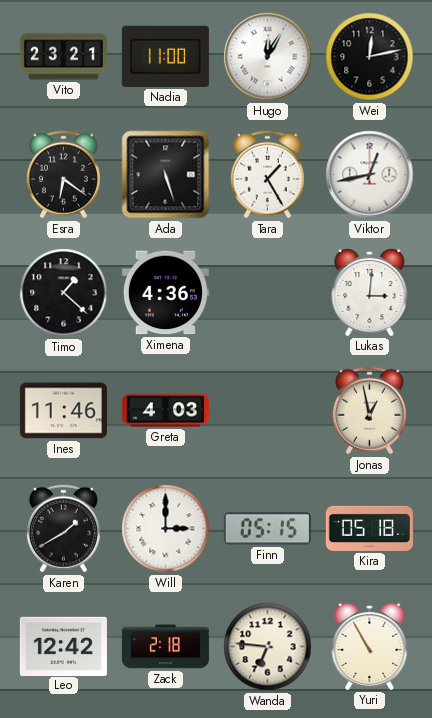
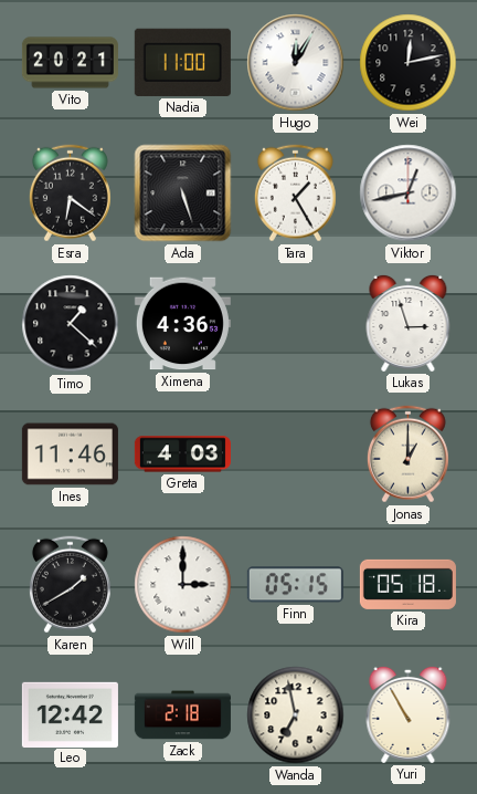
Vito: 23:21 -> 20:21
Lukas: 3:01 -> 2:57
Jonas: 12:58 -> 1:00
Wanda: 6:46 -> 6:58
